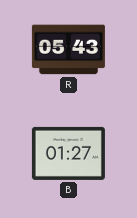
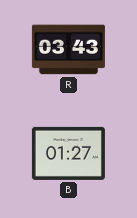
R: 05:43 -> 03:43
